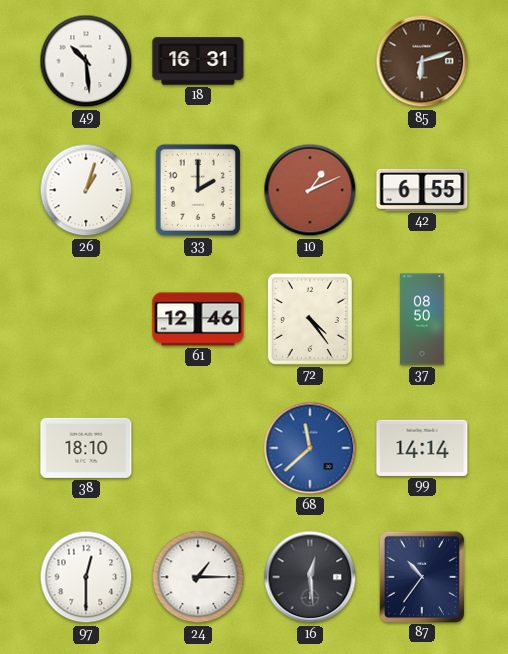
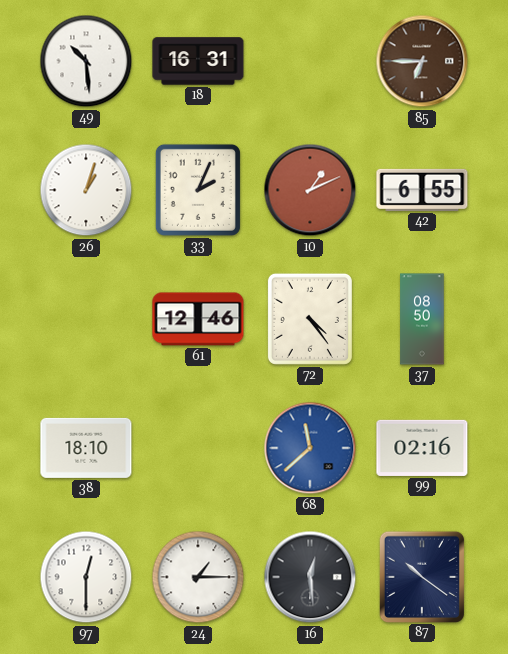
85: 6:12 -> 6:45
33: 2:00 -> 2:04
99: 14:14 -> 02:16
87: 10:36 -> 10:21
